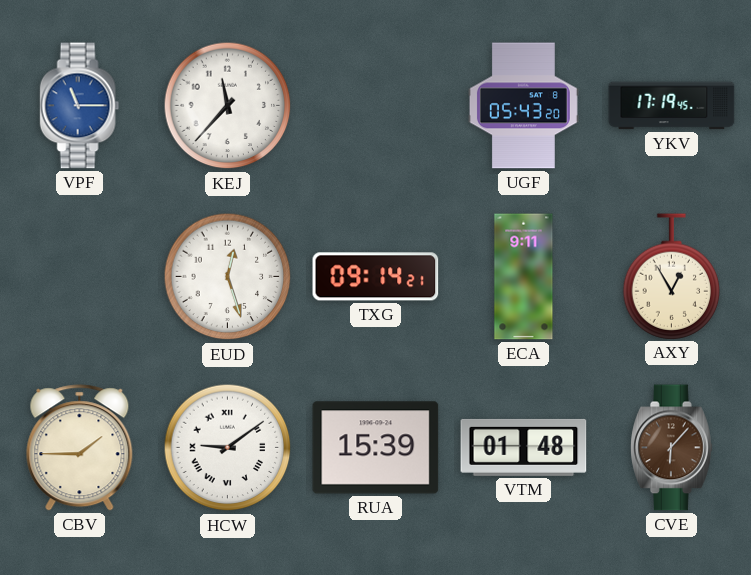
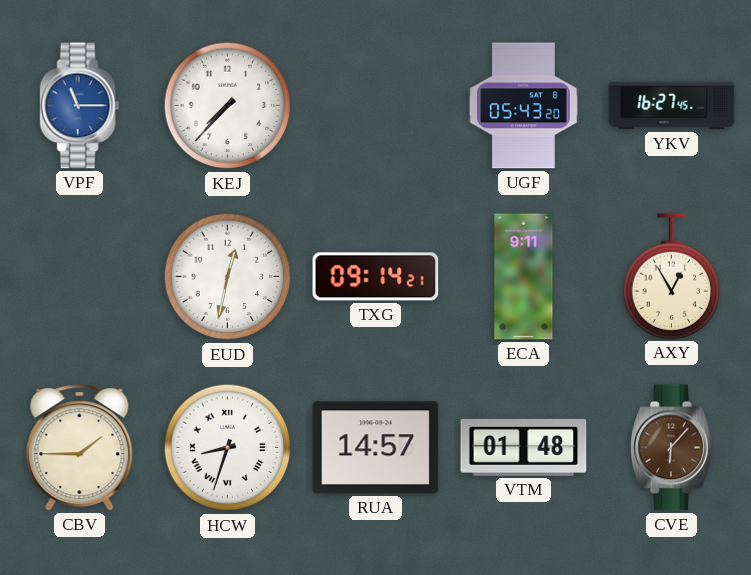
KEJ: 11:37 -> 7:37
YKV: 17:19 -> 16:27
EUD: 12:27 -> 12:32
HCW: 9:09 -> 8:33
RUA: 15:39 -> 14:57
